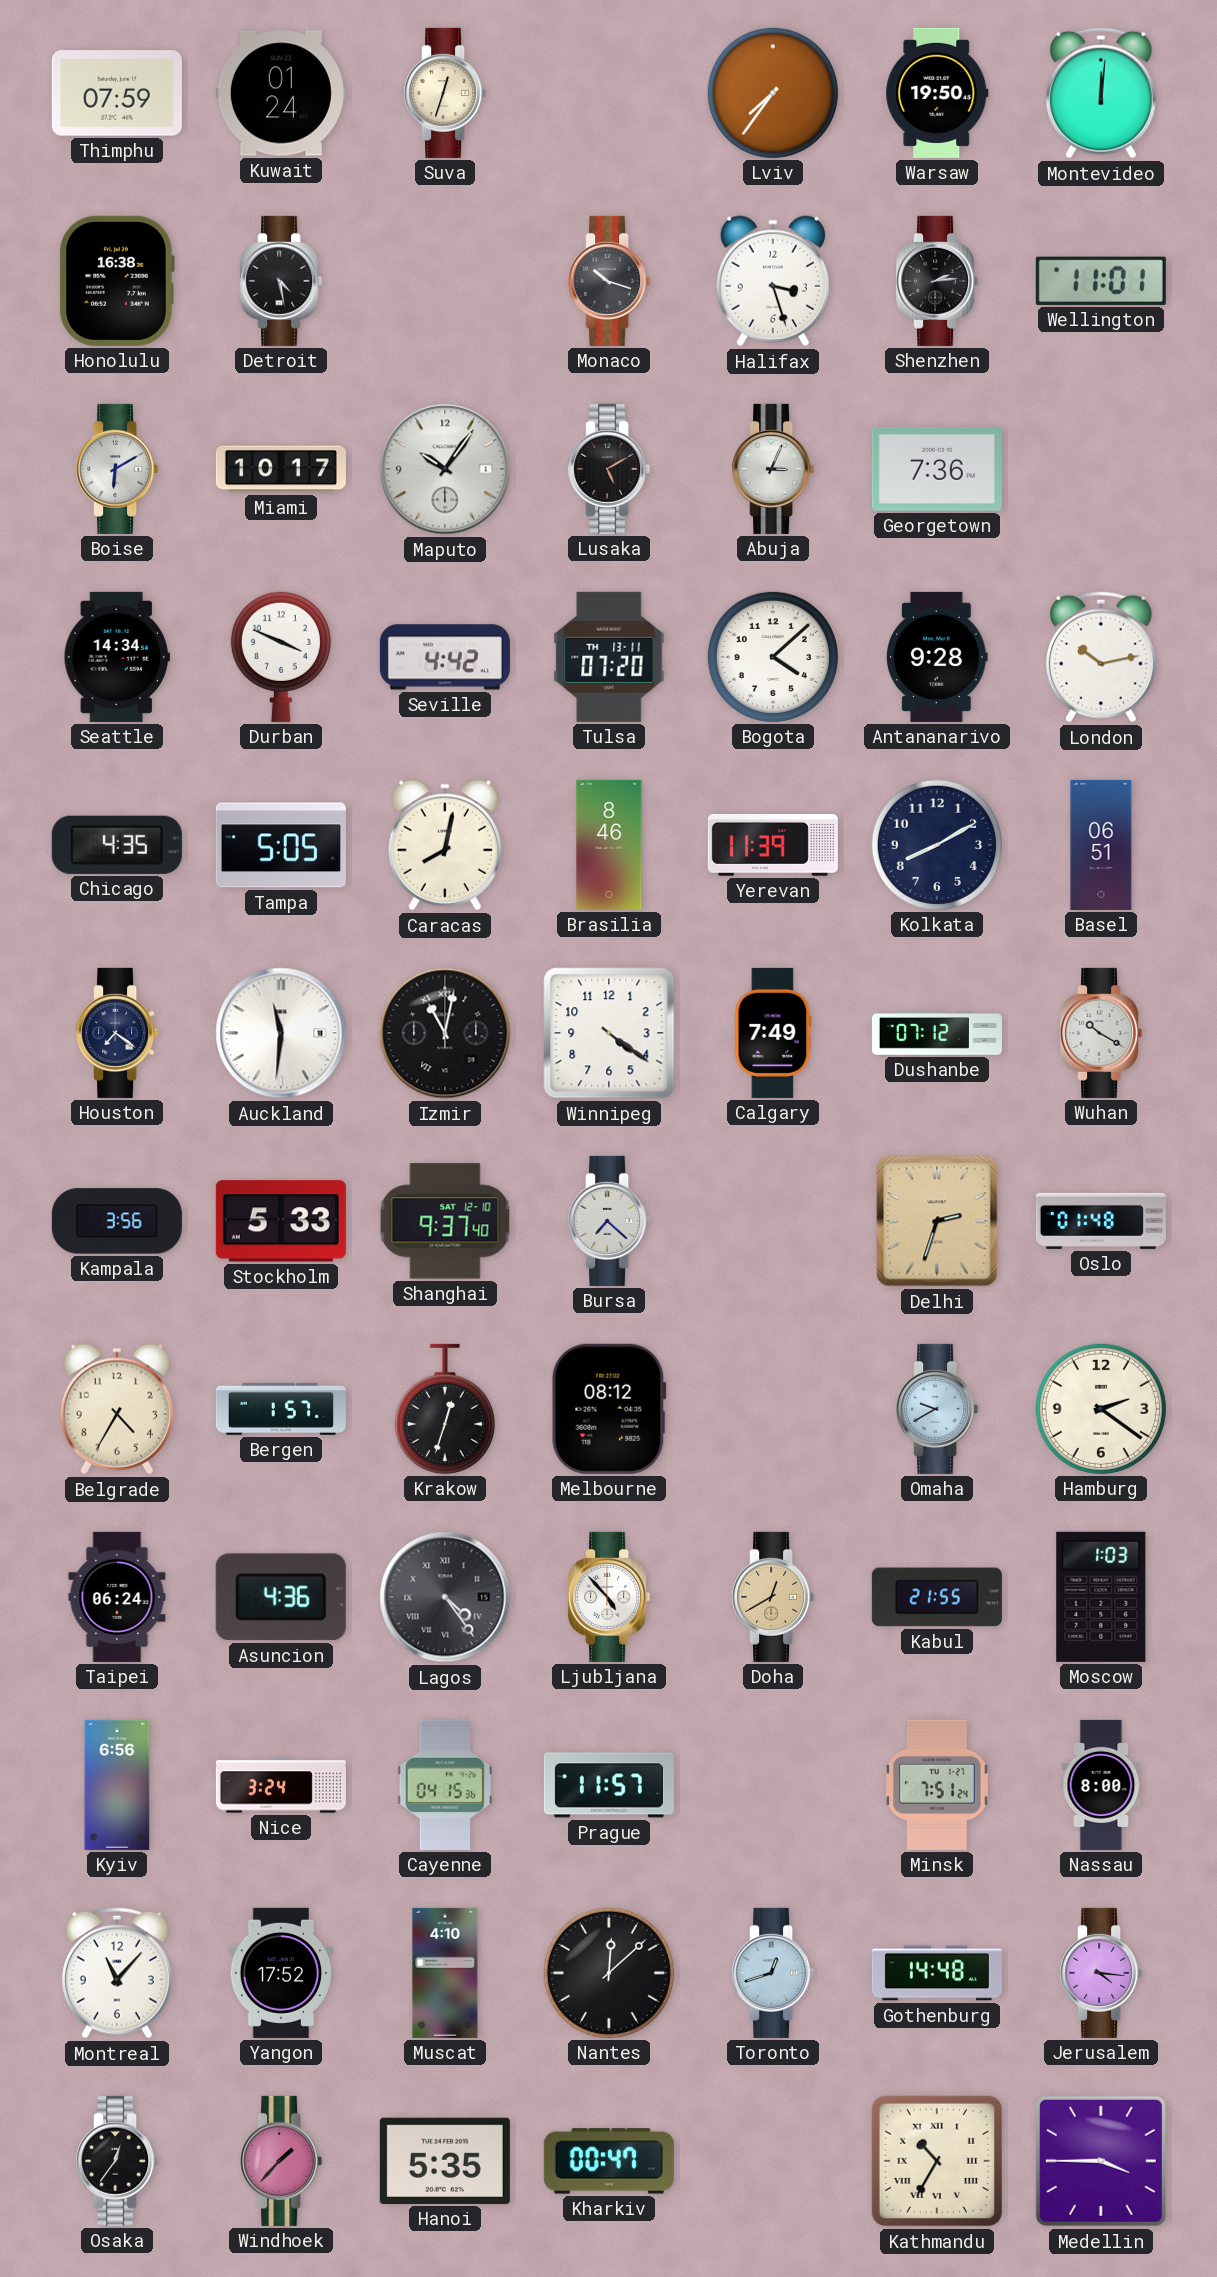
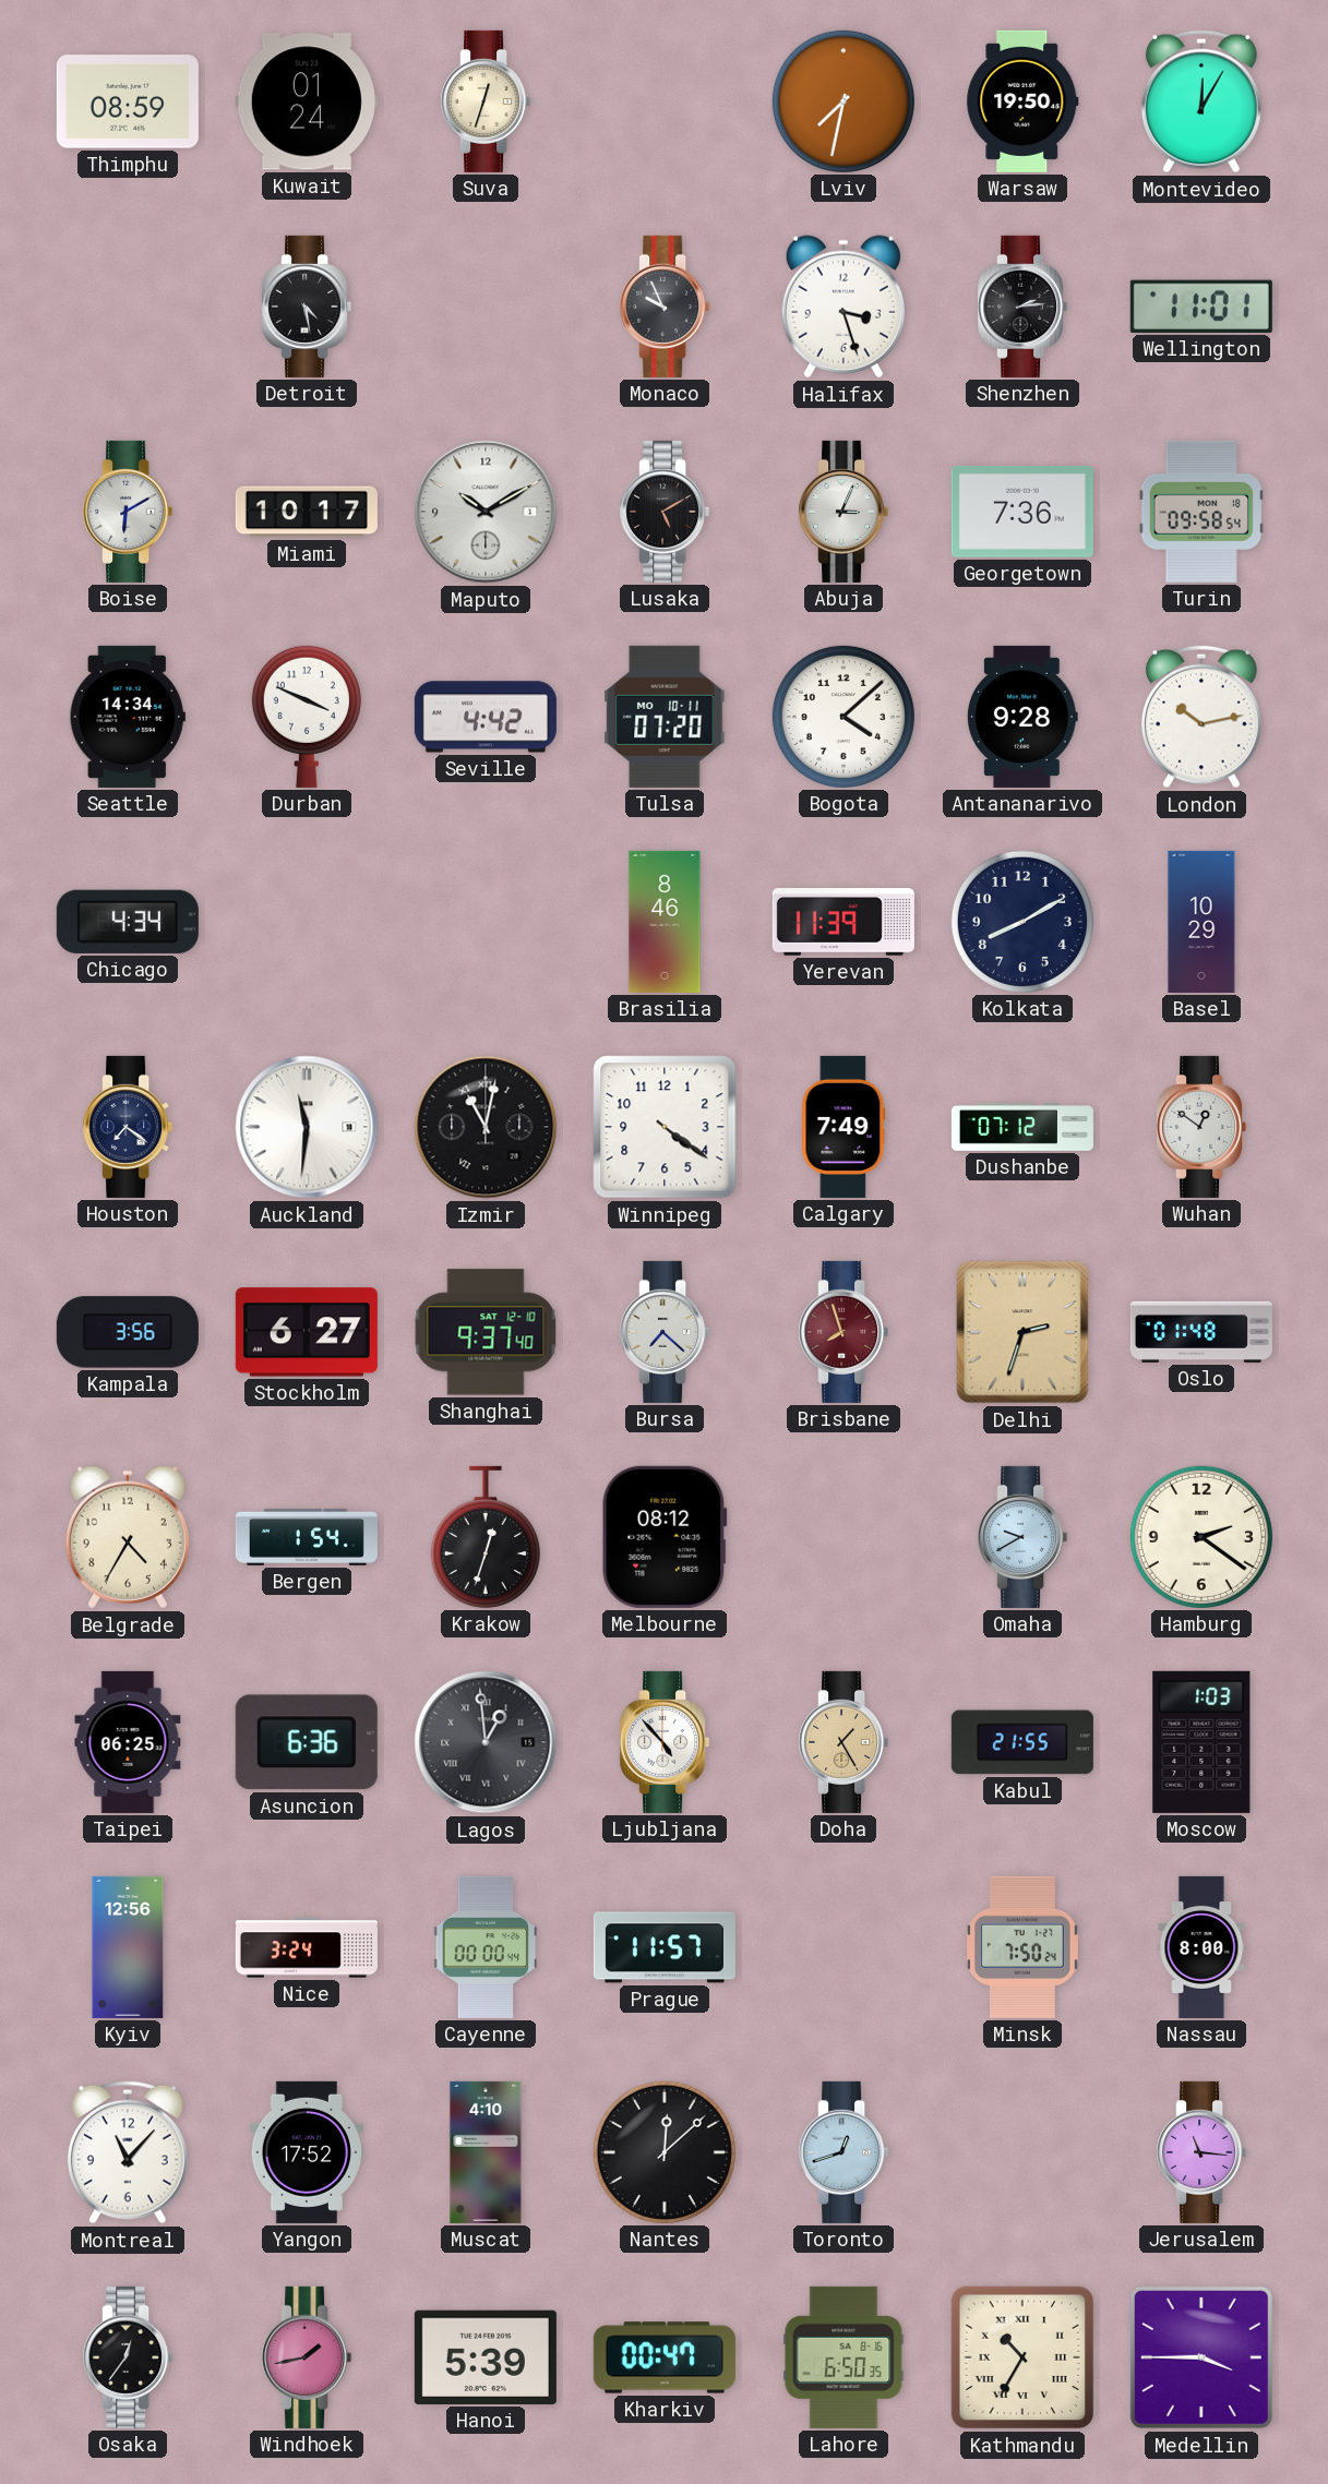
Thimphu: 07:59 -> 08:59
Lviv: 7:36 -> 7:32
Montevideo: 12:01 -> 12:05
Honolulu: 16:38 -> none
Monaco: 10:18 -> 9:56
Maputo: 10:06 -> 10:10
Turin: none -> 09:58
Tulsa date: TH 13-11 -> MO 10-11
Chicago: 4:35 -> 4:34
Tampa: 5:05 -> none
Caracas: 8:02 -> none
Basel: 06:51 -> 10:29
Wuhan: 10:20 -> 12:51
Stockholm: 5:33 -> 6:27
Brisbane: none -> 7:57
Bergen: 1:57 -> 1:54
Taipei: 06:24 -> 06:25
Asuncion: 4:36 -> 6:36
Lagos: 4:24 -> 12:59
Doha: 12:40 -> 1:25
Kyiv: 6:56 -> 12:56
Cayenne: 04:15 -> 00:00
Minsk: 7:51 -> 7:50
Gothenburg: 14:48 -> none
Jerusalem: 4:16 -> 11:16
Windhoek: 1:37 -> 1:43
Hanoi: 5:35 -> 5:39
Lahore: none -> 6:50
